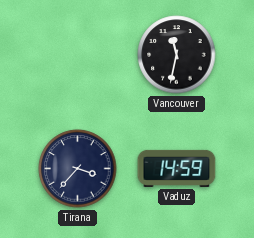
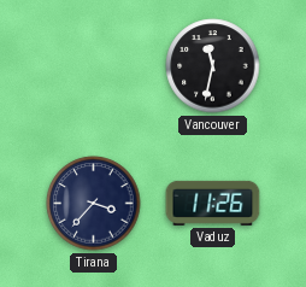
Vaduz: 14:59 -> 11:26
